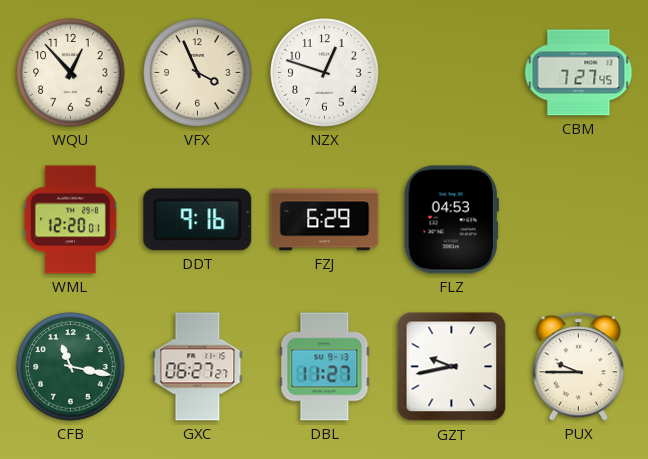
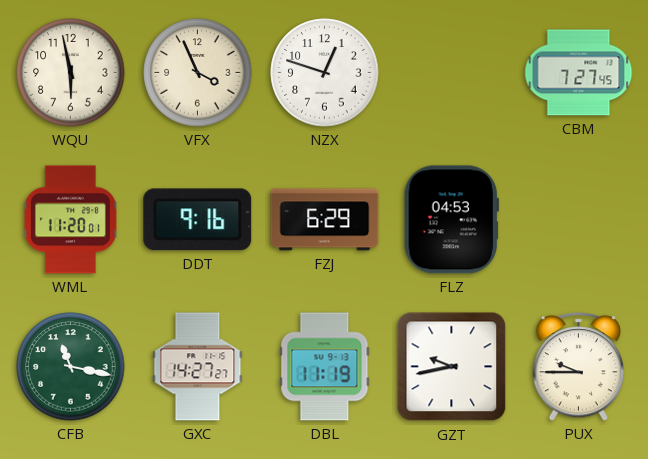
WQU: 12:53 -> 5:58
WML: 12:20 -> 11:20
GXC: 06:27 -> 14:27
DBL: 11:27 -> 11:19
